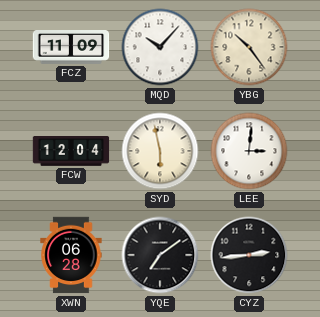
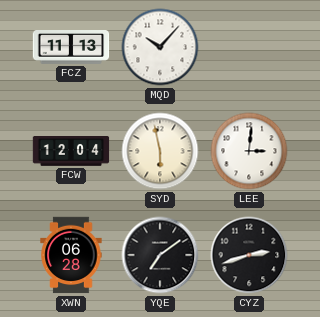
FCZ: 11:09 -> 11:13
YBG: 10:24 -> none
CYZ: 2:44 -> 2:42
